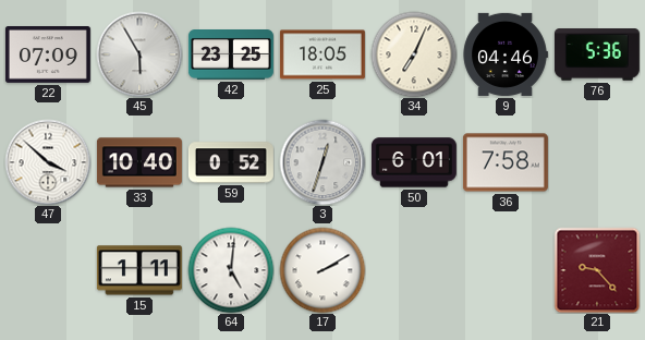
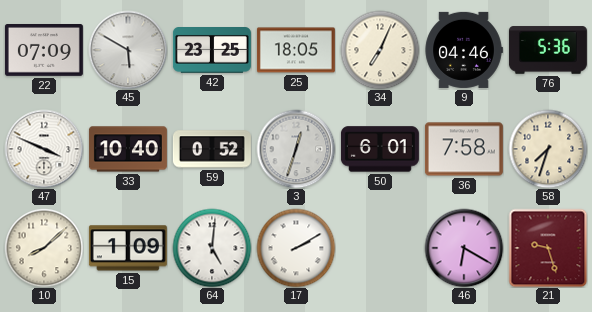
45: 5:55 -> 5:50
47: 3:52 -> 3:49
58: none -> 7:33
10: none -> 8:08
15: 1:11 -> 1:09
46: none -> 6:20
21: 9:23 -> 9:27
